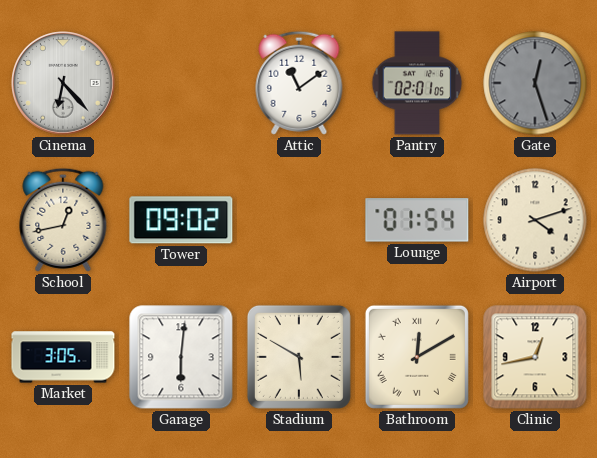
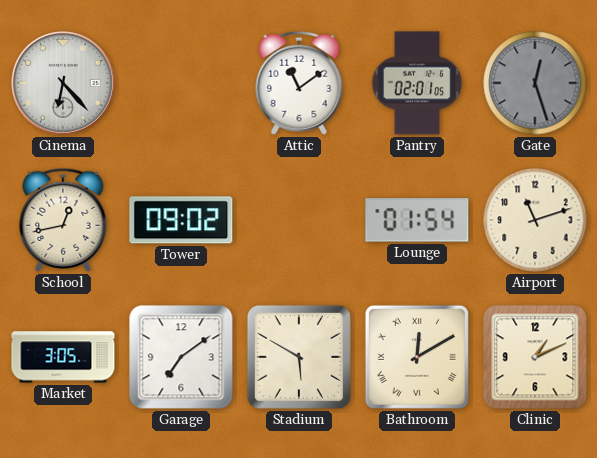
Airport: 4:12 -> 11:12
Garage: 6:01 -> 7:09
Clinic: 12:43 -> 1:11
